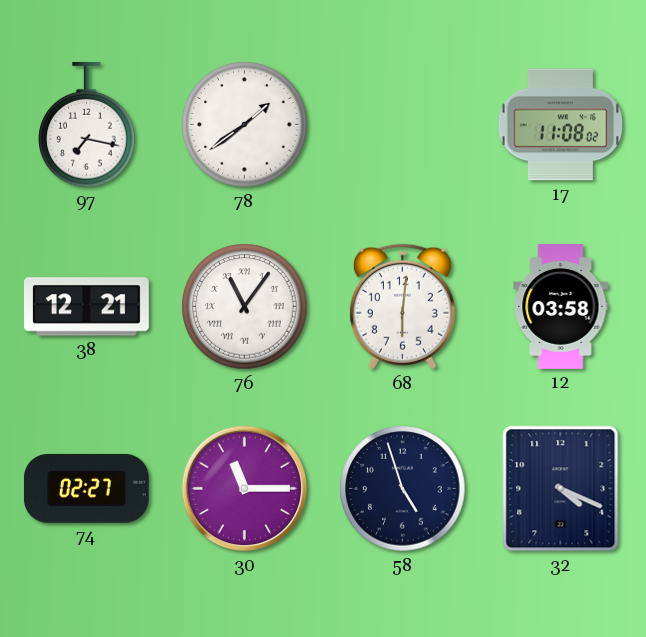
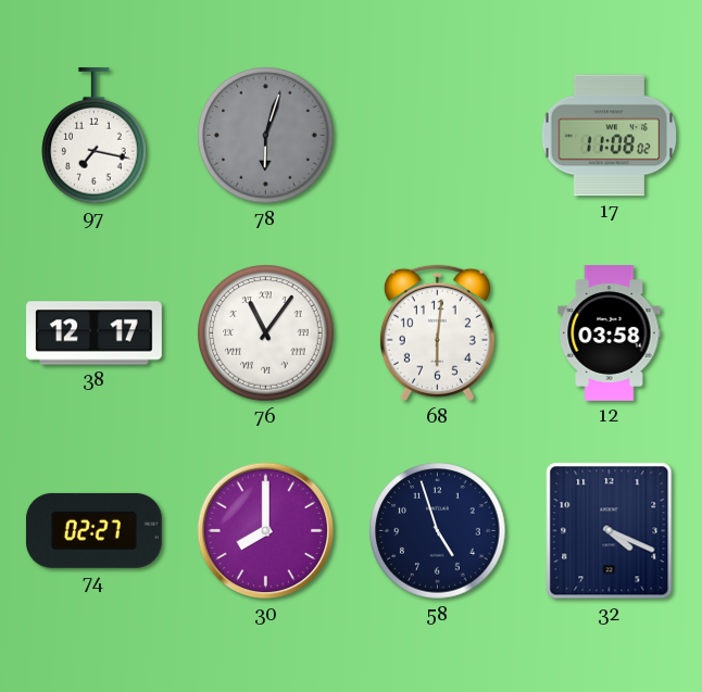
78: 1:39 -> 6:03
78 dial: white -> grey
38: 12:21 -> 12:17
30: 11:15 -> 8:00
